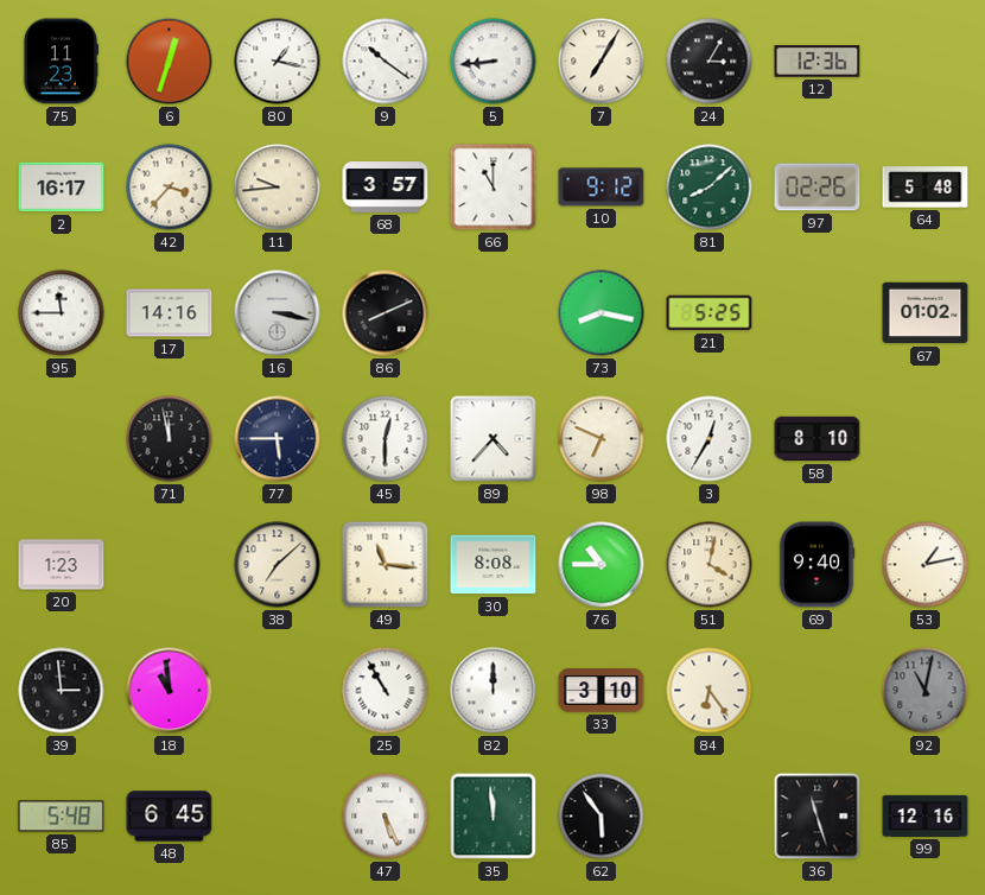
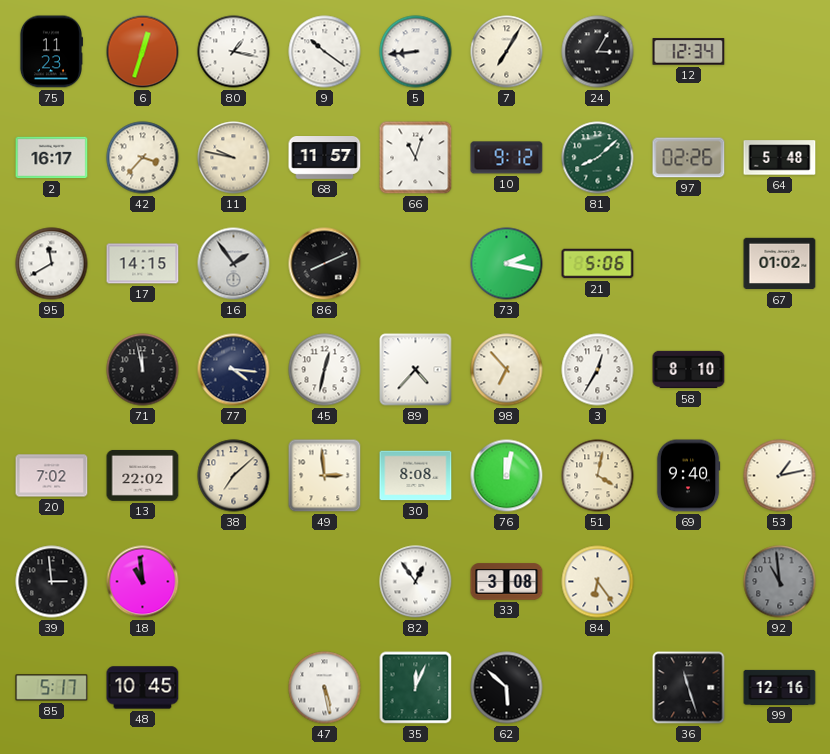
12: 12:36 -> 12:34
11: 9:44 -> 9:47
68: 3:57 -> 11:57
66: 11:00 -> 11:03
95: 11:45 -> 11:40
17: 14:16 -> 14:15
16: 3:17 -> 1:54
73: 8:17 -> 2:17
21: 5:25 -> 5:06
77: 5:45 -> 4:16
45: 12:30 -> 12:32
98: 6:49 -> 6:53
20: 1:23 -> 7:02
13: none -> 22:02
49: 11:16 -> 2:59
76: 10:45 -> 12:02
25: 10:55 -> none
82: 12:00 -> 12:54
33: 3:10 -> 3:08
92: 11:02 -> 10:59
85: 5:48 -> 5:17
48: 6:45 -> 10:45
47: 5:26 -> 5:28
35: 11:59 -> 12:04
62: 5:54 -> 5:52
